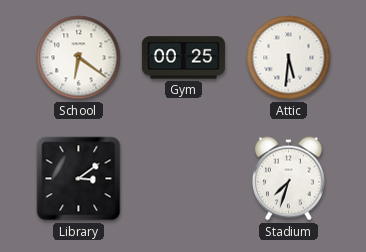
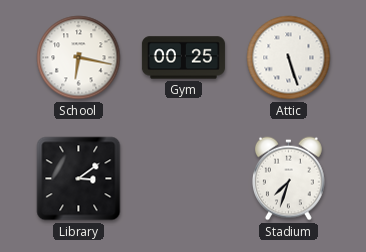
School: 6:21 -> 6:17
Attic: 5:31 -> 5:27
